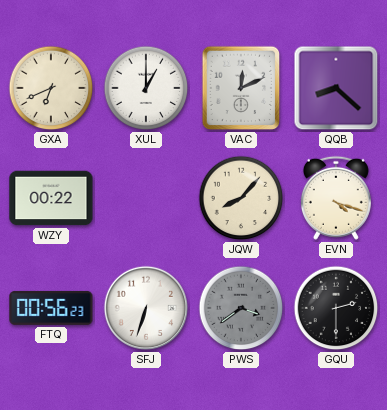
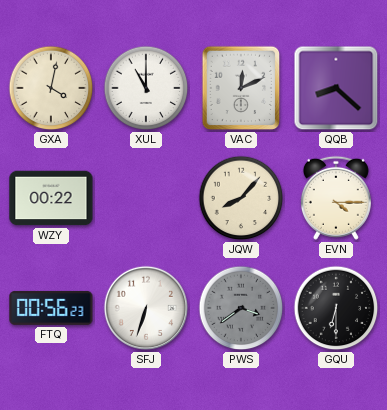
GXA: 6:41 -> 4:02
XUL: 1:00 -> 11:00
EVN: 4:18 -> 4:15
GQU: 2:30 -> 6:30
